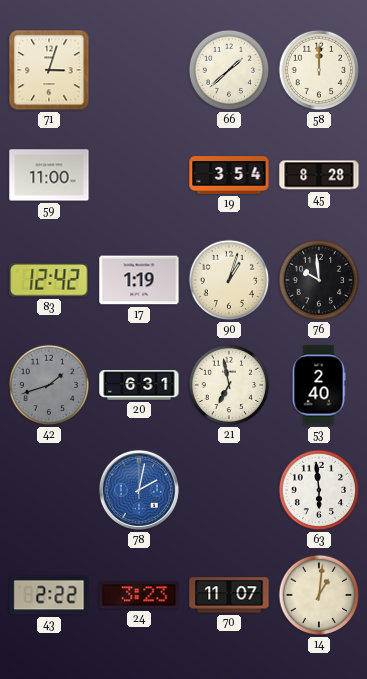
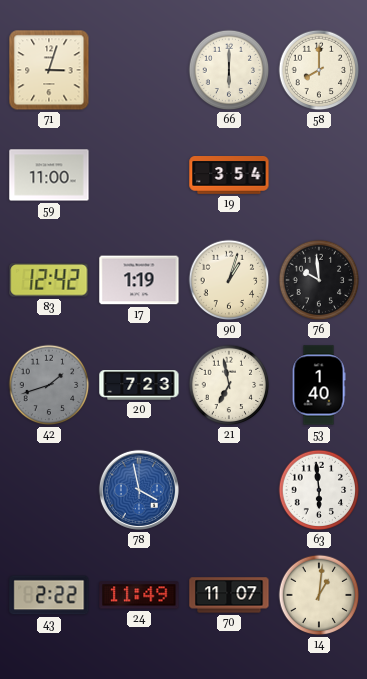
66: 1:38 -> 6:00
58: 12:00 -> 8:00
45: 8:28 -> none
20: 6:31 -> 7:23
53: 2:40 -> 1:40
78: 2:02 -> 3:58
24: 3:23 -> 11:49
